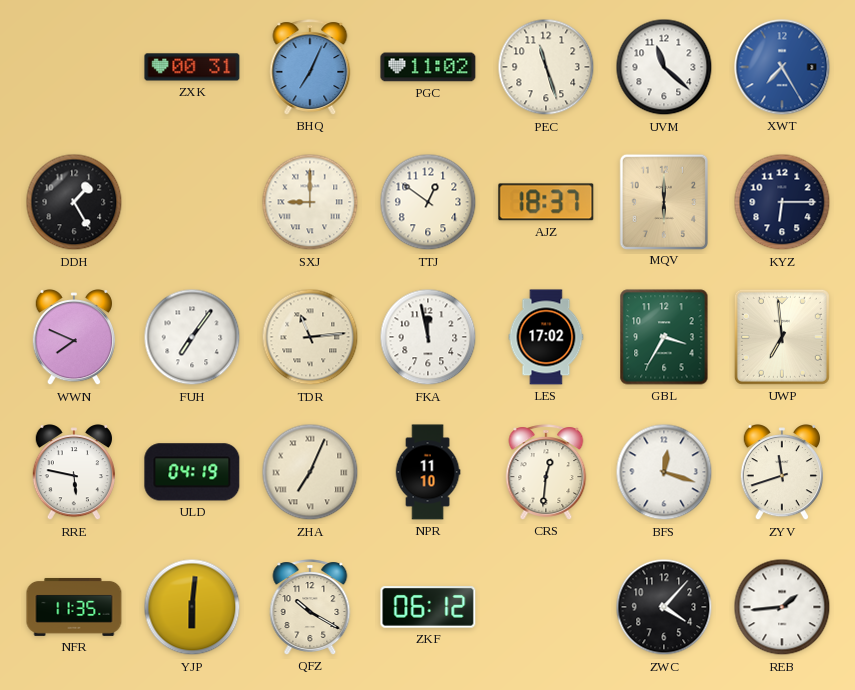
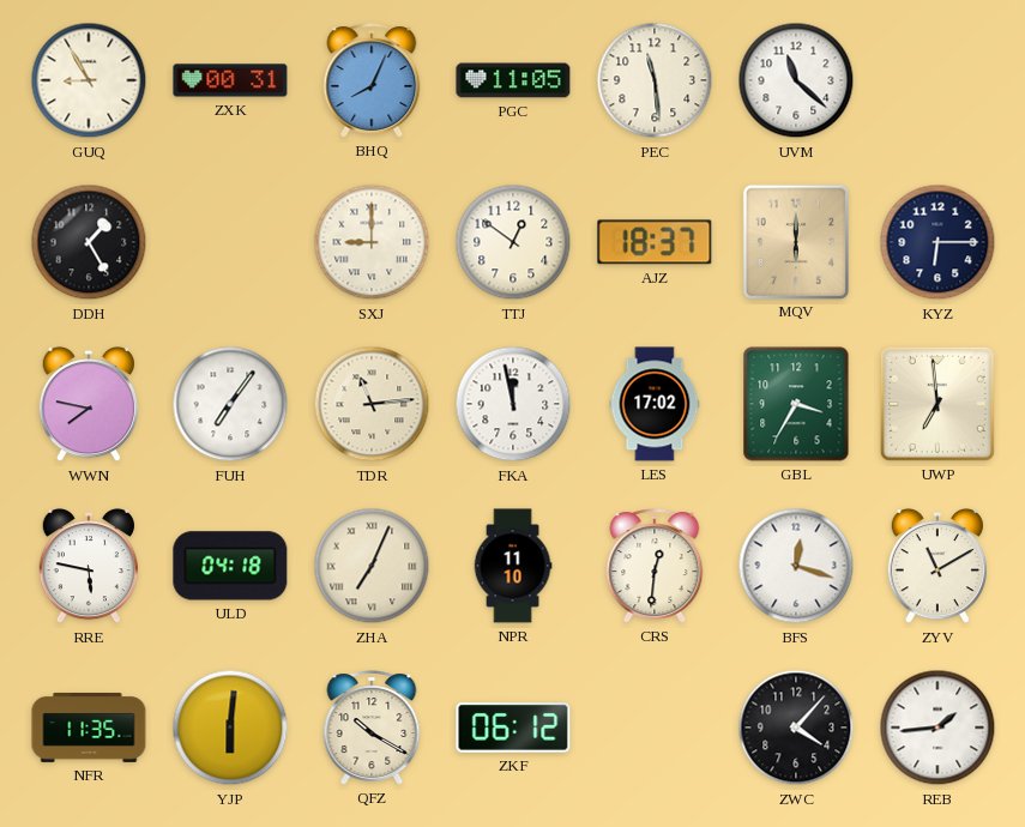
GUQ: none -> 8:55
BHQ: 7:04 -> 8:04
PGC: 11:02 -> 11:05
PEC: 11:27 -> 11:29
XWT: 7:25 -> none
WWN: 7:49 -> 7:47
ULD: 04:19 -> 04:18
ZYV: 11:42 -> 11:10
